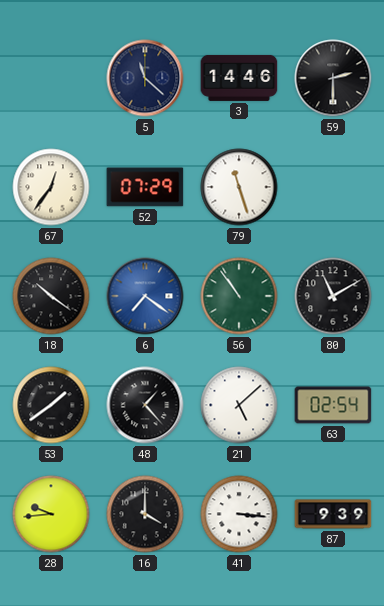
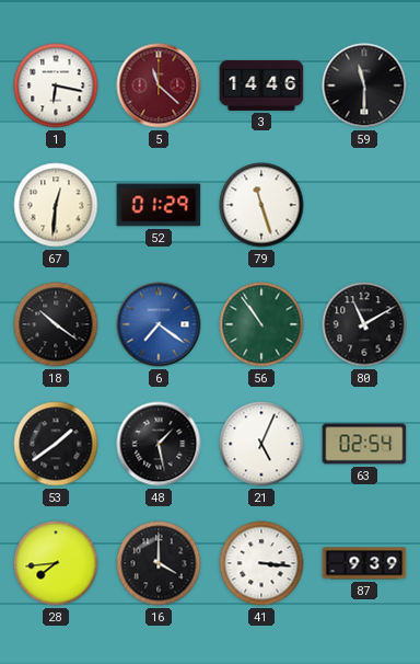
1: none -> 6:17
5 dial: navy -> burgundy
59: 2:30 -> 11:30
67: 12:36 -> 12:31
52: 07:29 -> 01:29
48: 1:23 -> 1:28
21: 5:08 -> 5:04
28: 9:44 -> 7:44
